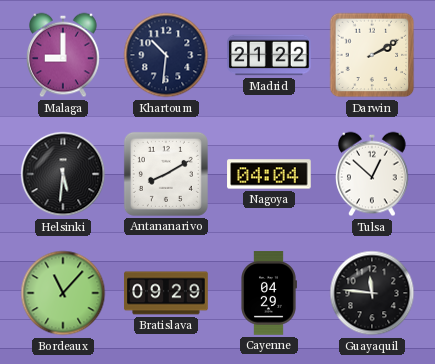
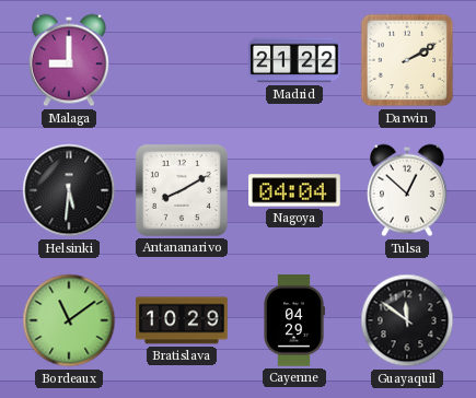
Khartoum: 10:31 -> none
Bordeaux: 11:07 -> 11:09
Bratislava: 09:29 -> 10:29
Guayaquil: 11:46 -> 11:51
